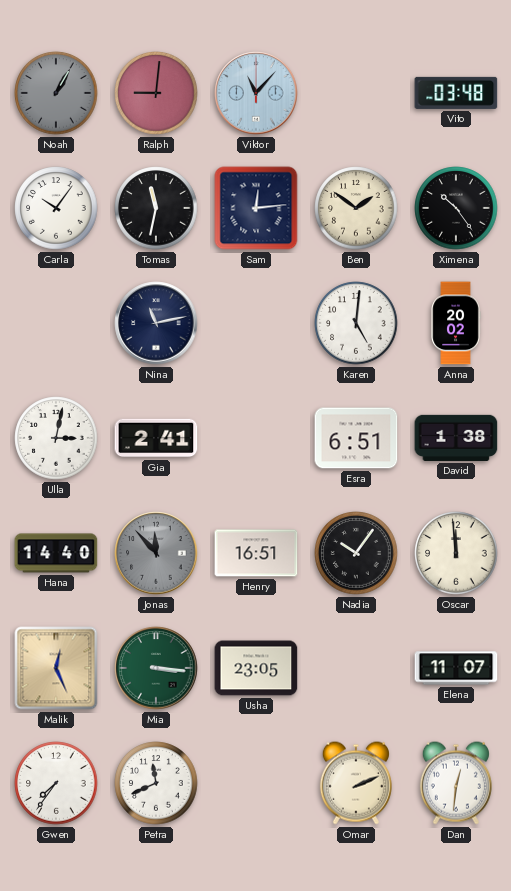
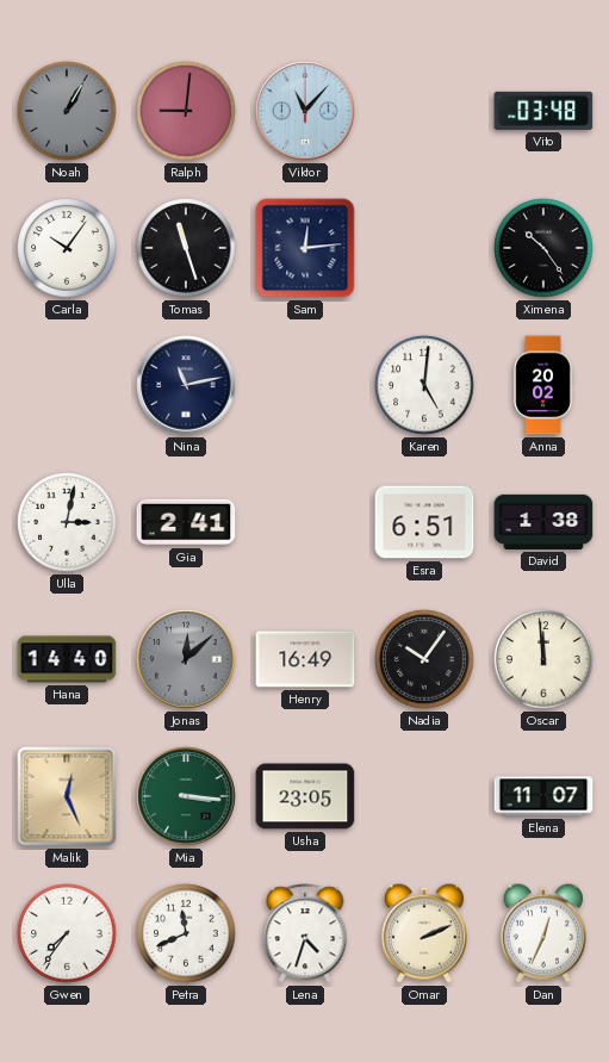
Tomas: 11:32 -> 11:27
Ben: 1:51 -> none
Jonas: 11:53 -> 12:08
Henry: 16:51 -> 16:49
Lena: none -> 4:33
Dan: 12:31 -> 12:34
